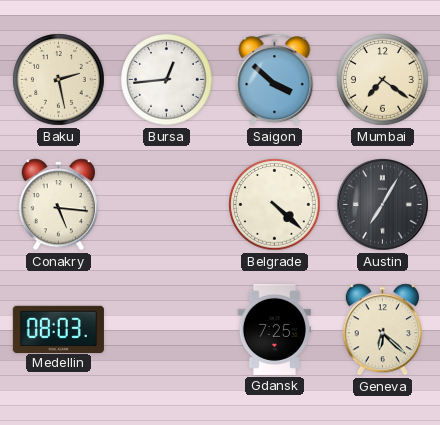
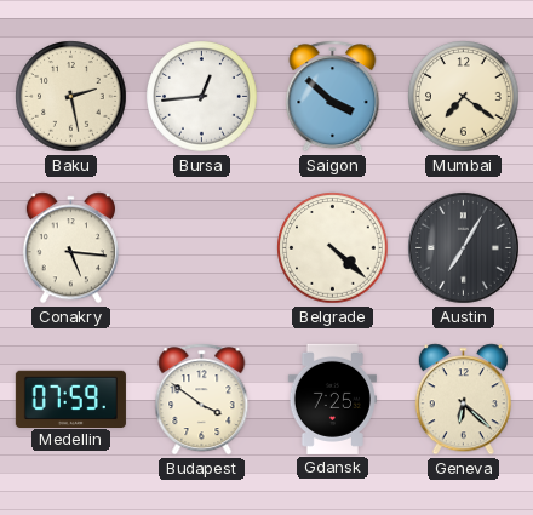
Medellin: 08:03 -> 07:59
Budapest: none -> 3:51
